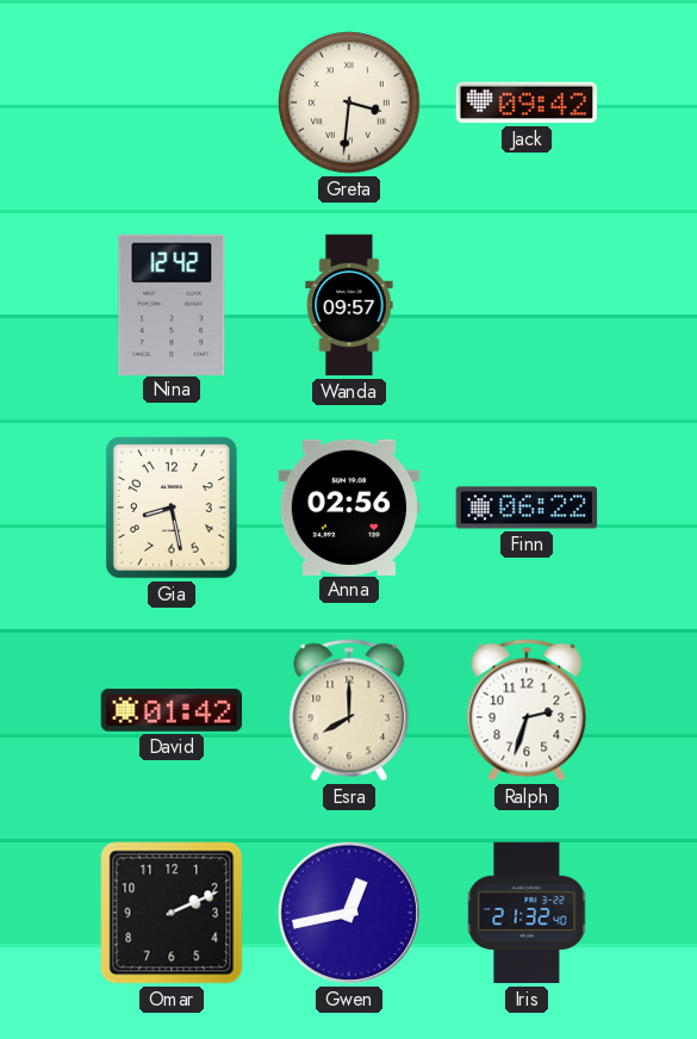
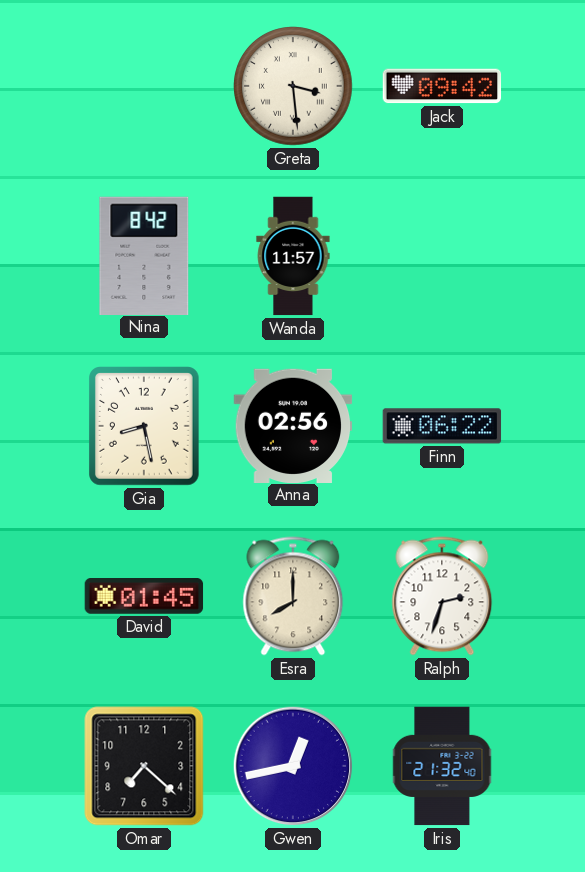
Greta: 3:31 -> 3:29
Nina: 12:42 -> 8:42
Wanda: 09:57 -> 11:57
David: 01:42 -> 01:45
Omar: 2:11 -> 7:22
